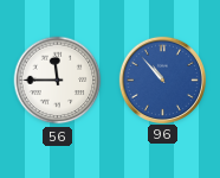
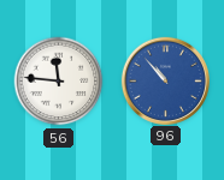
56: 11:45 -> 11:46
